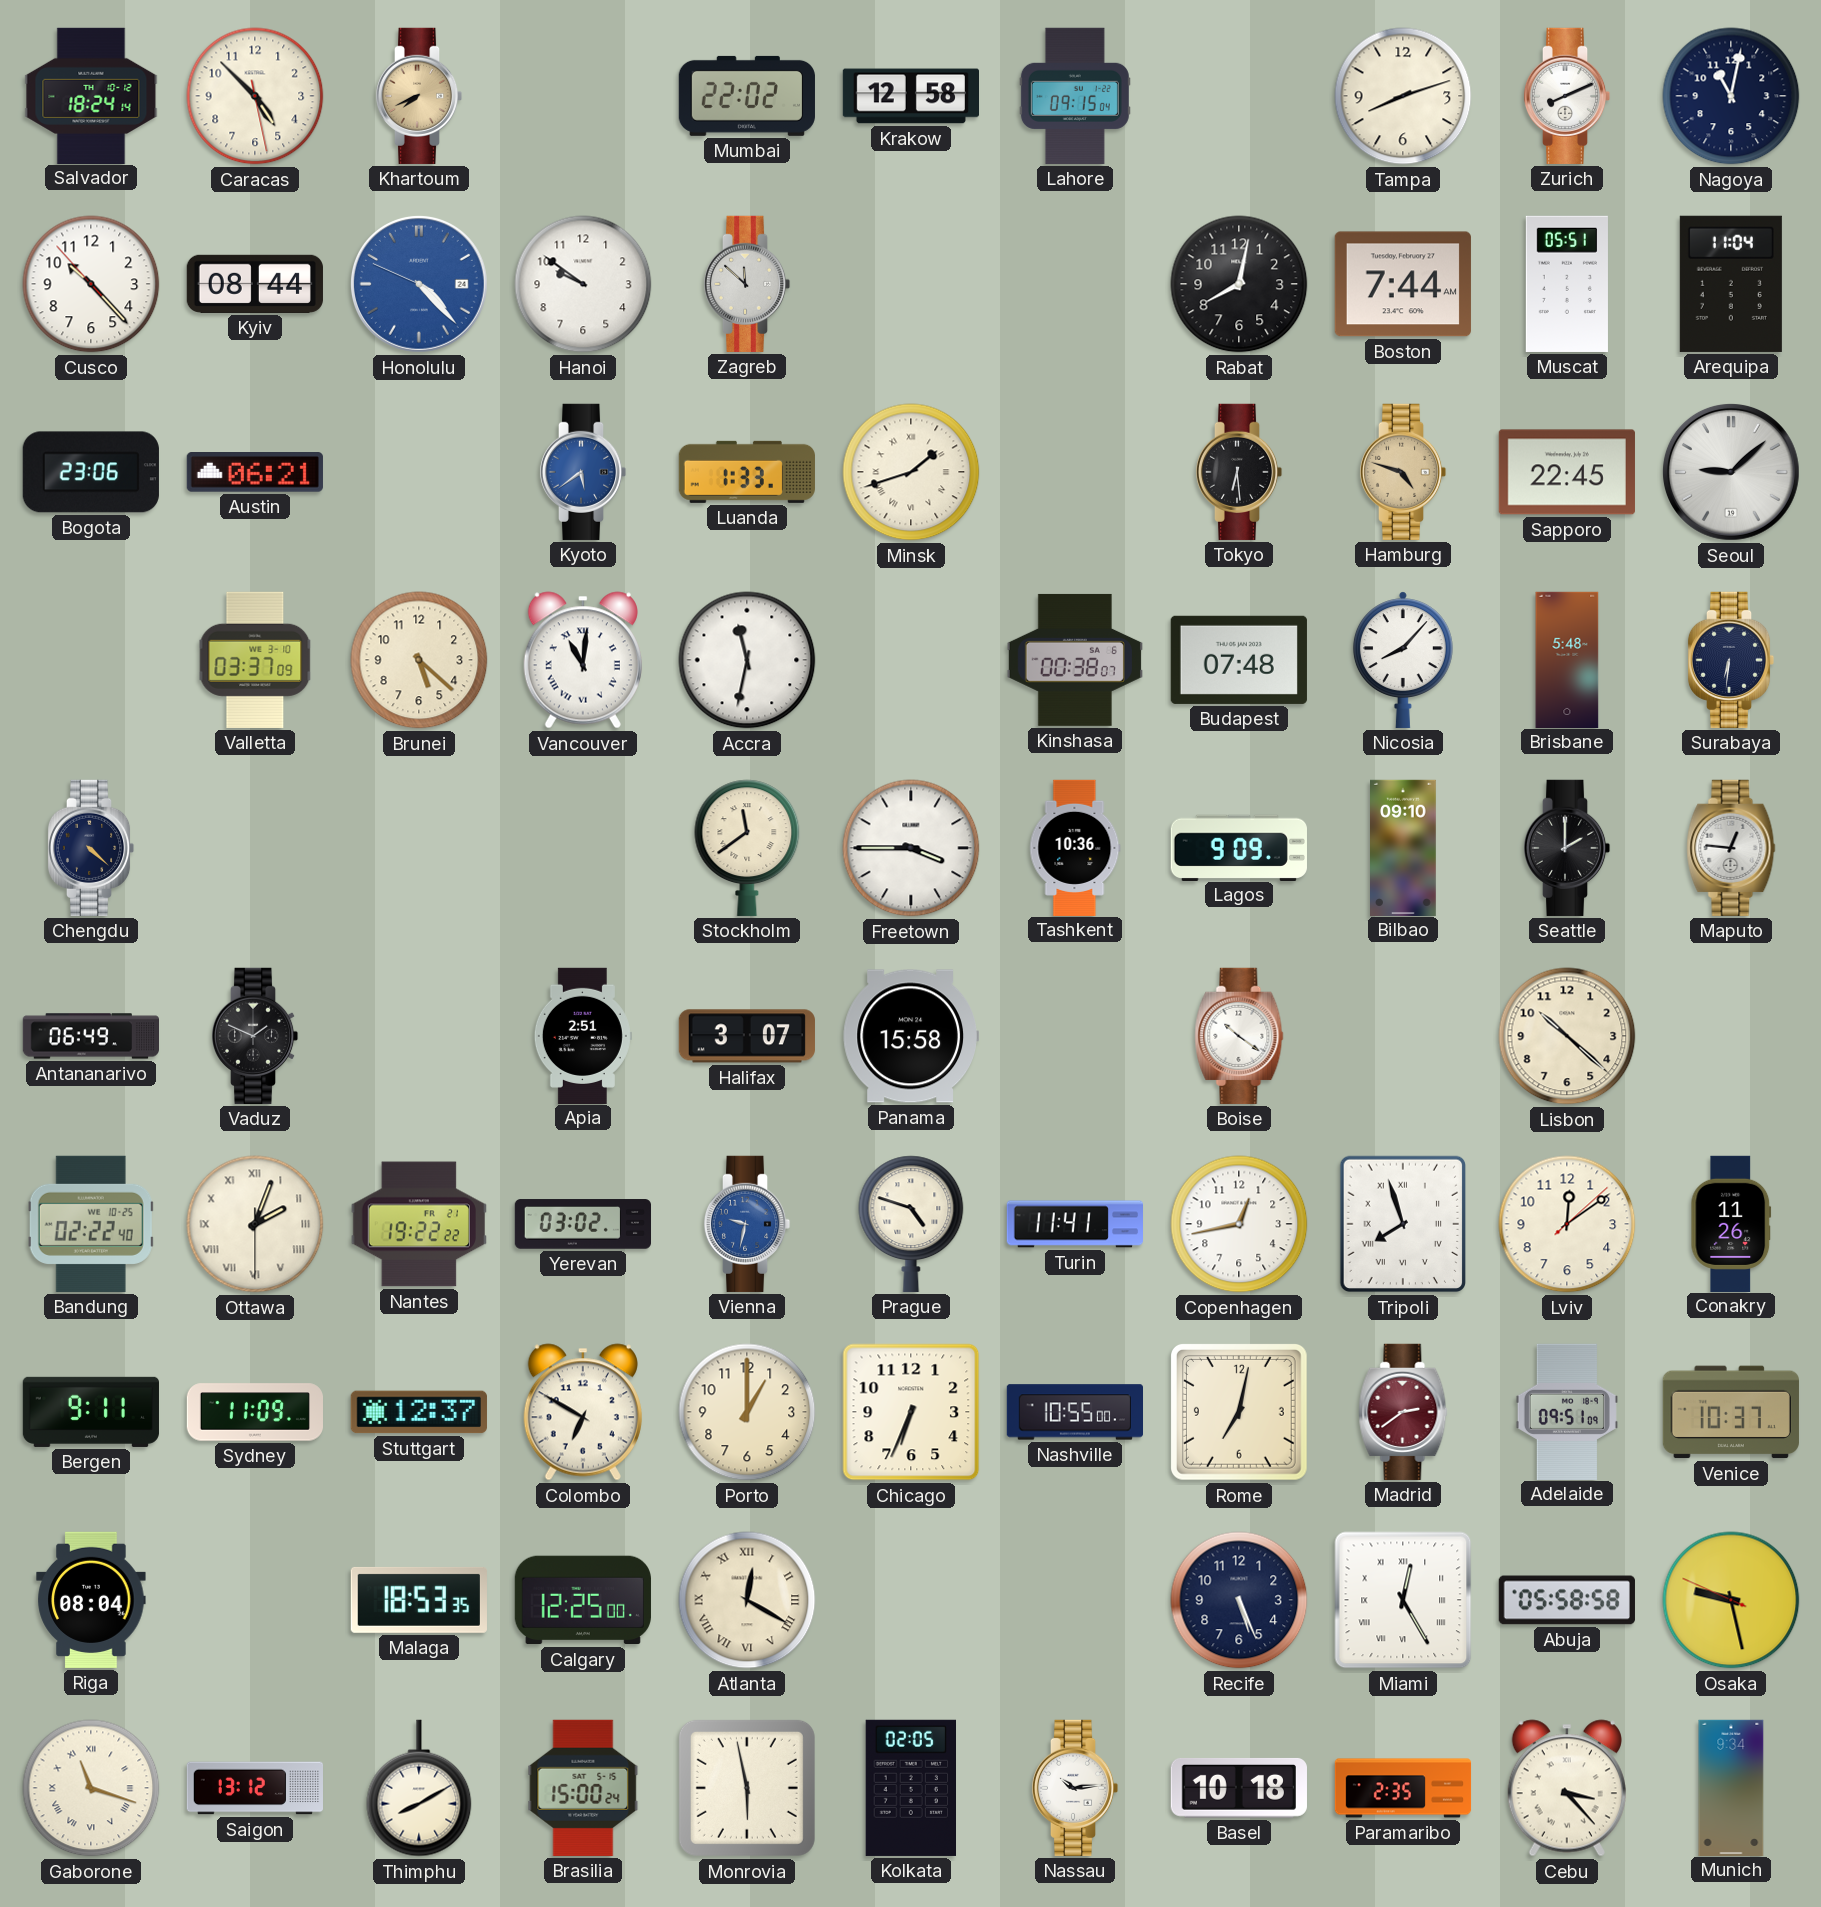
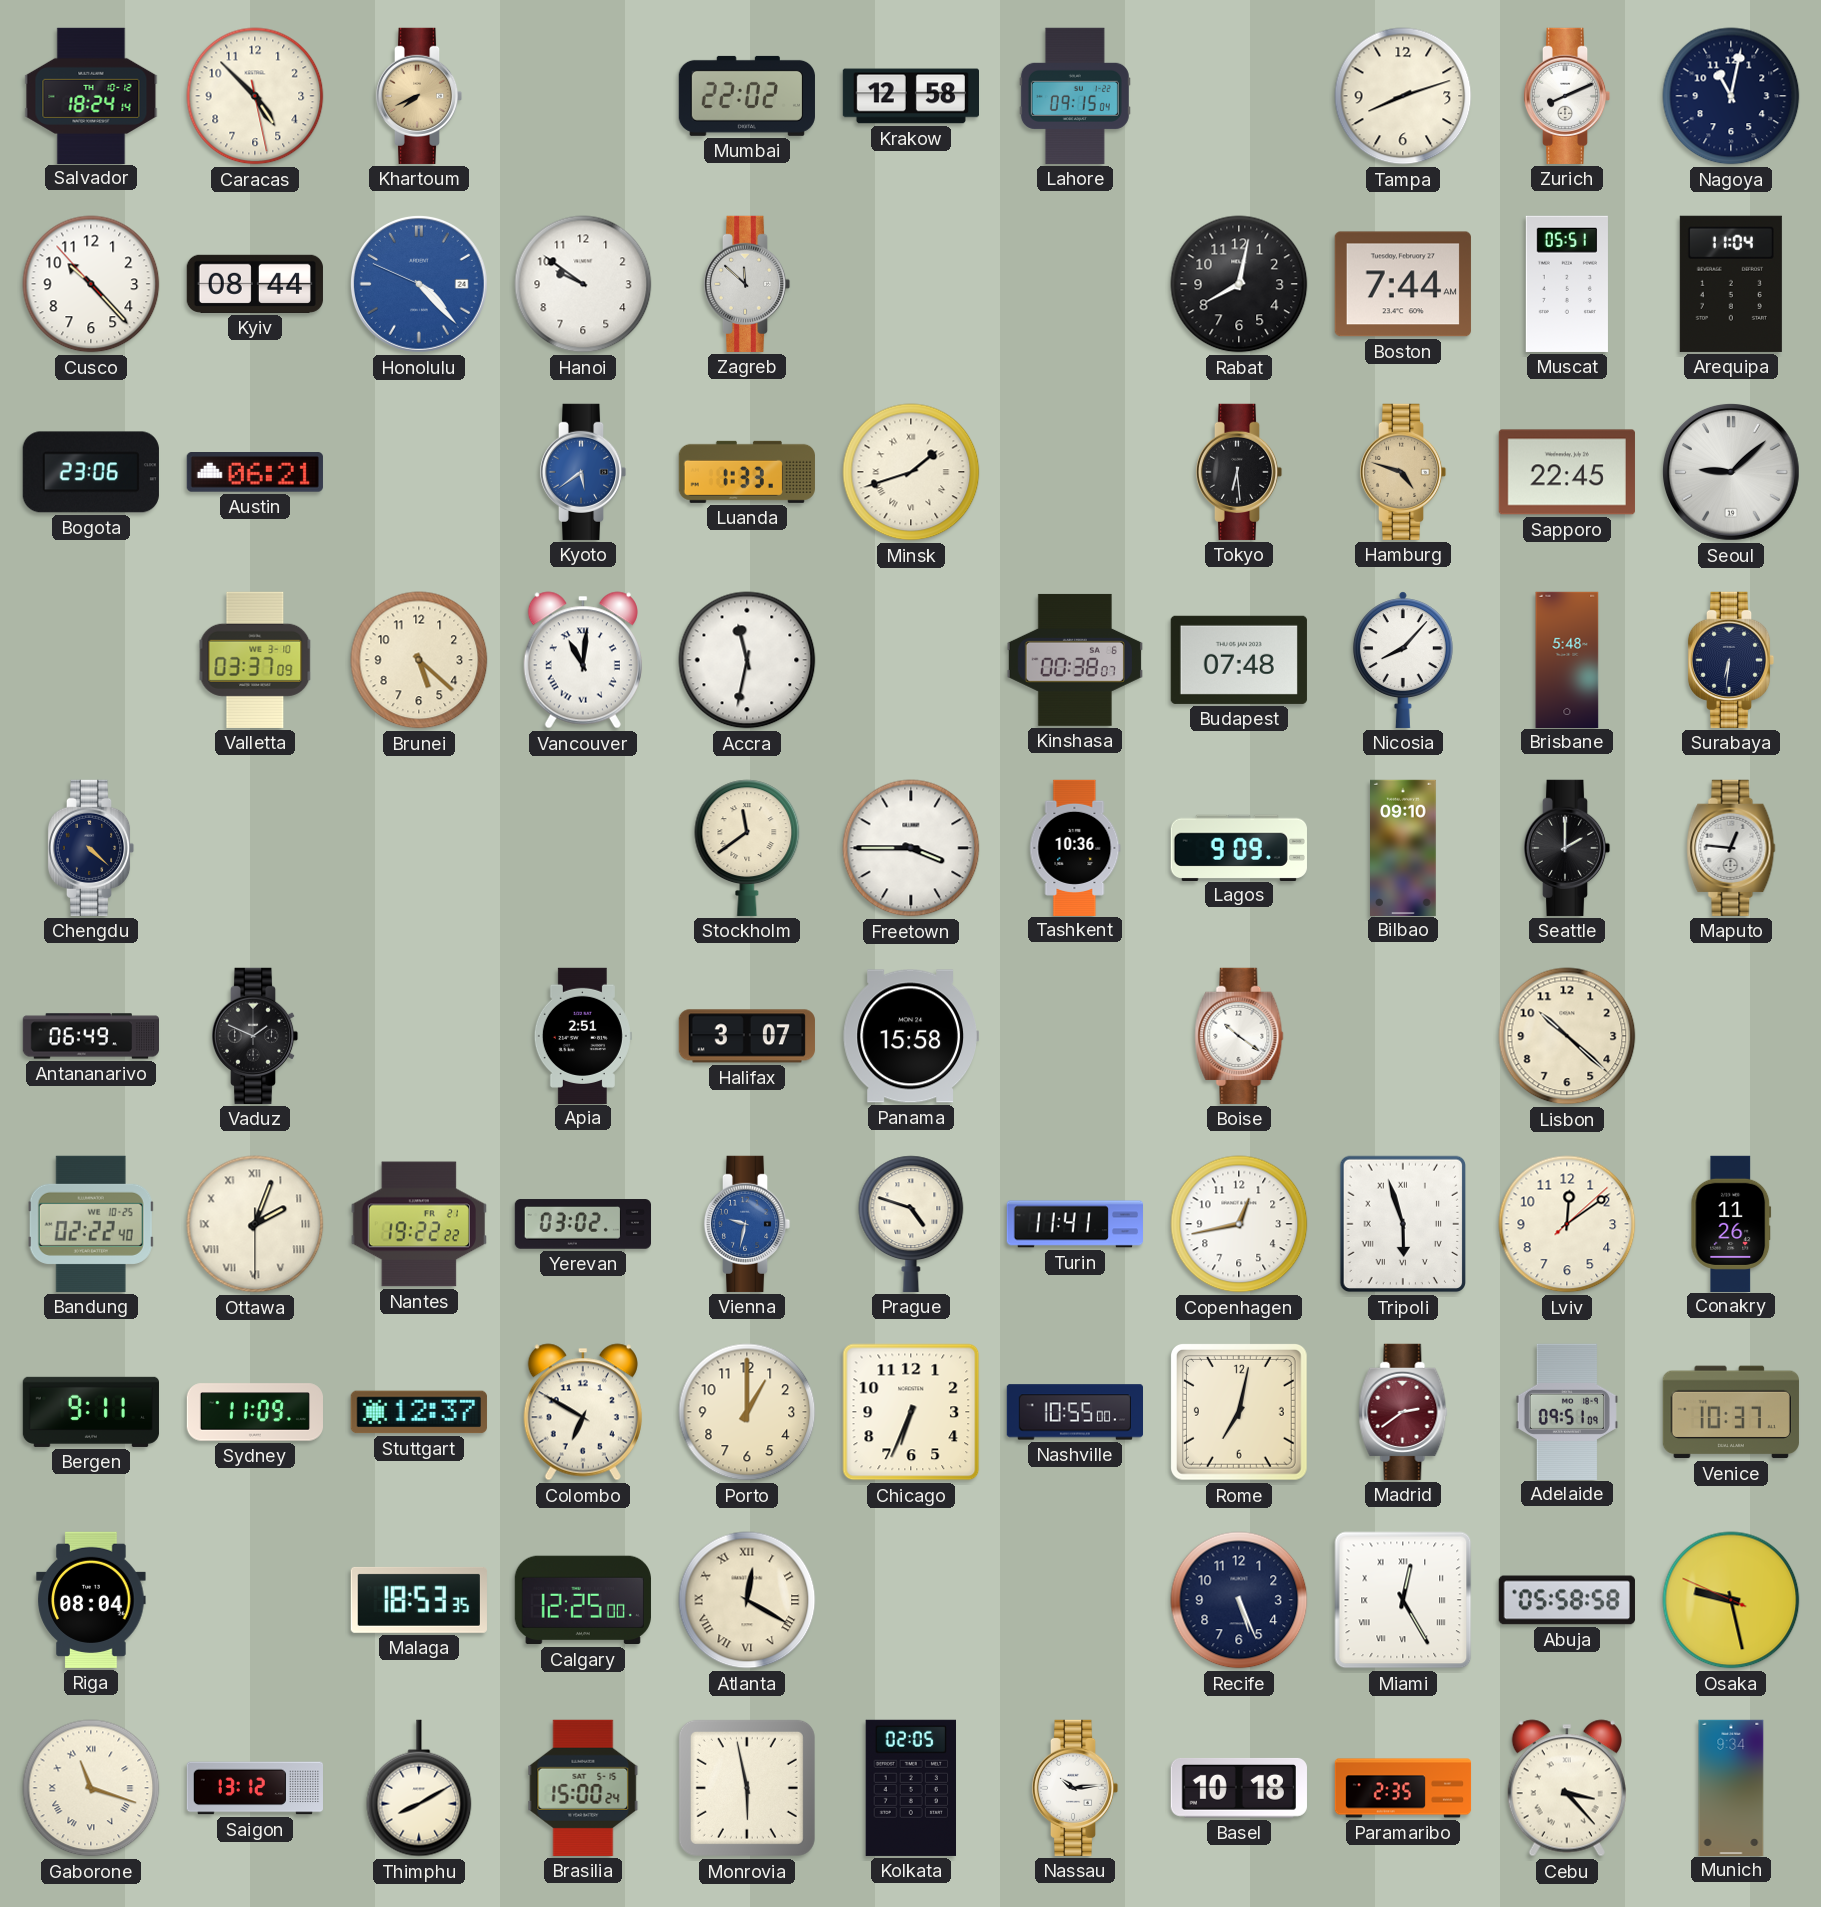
Tripoli: 7:57 -> 5:57
